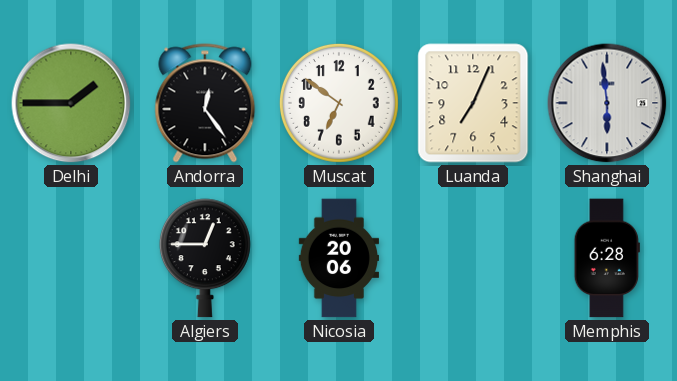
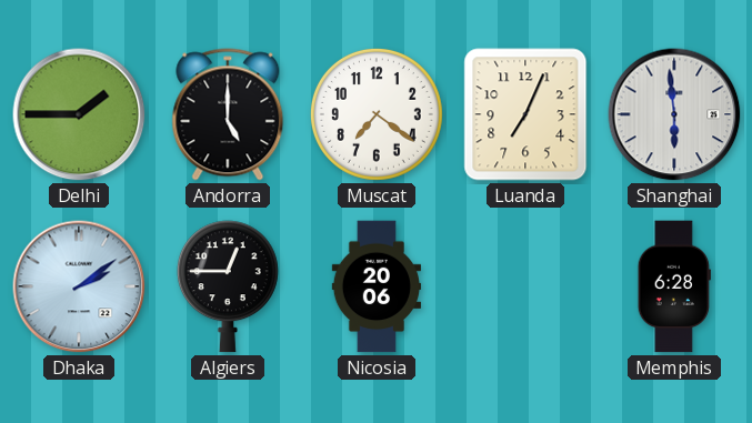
Andorra: 12:24 -> 5:00
Muscat: 6:51 -> 7:21
Dhaka: none -> 2:09
